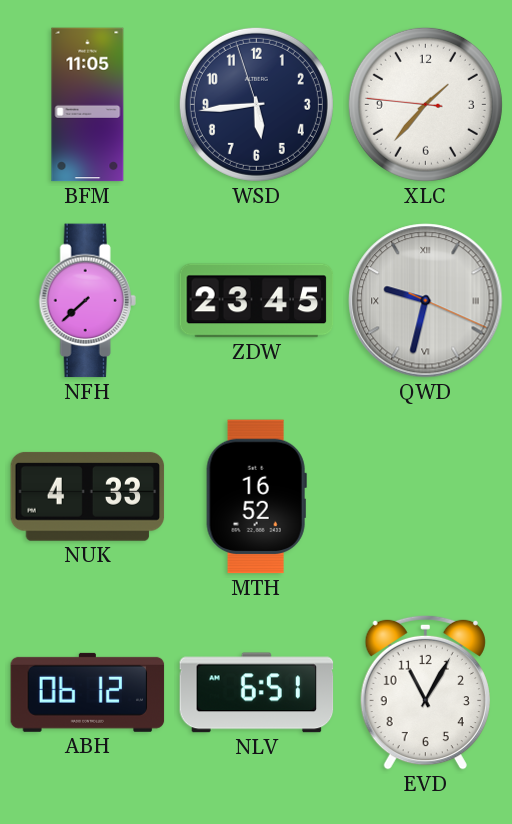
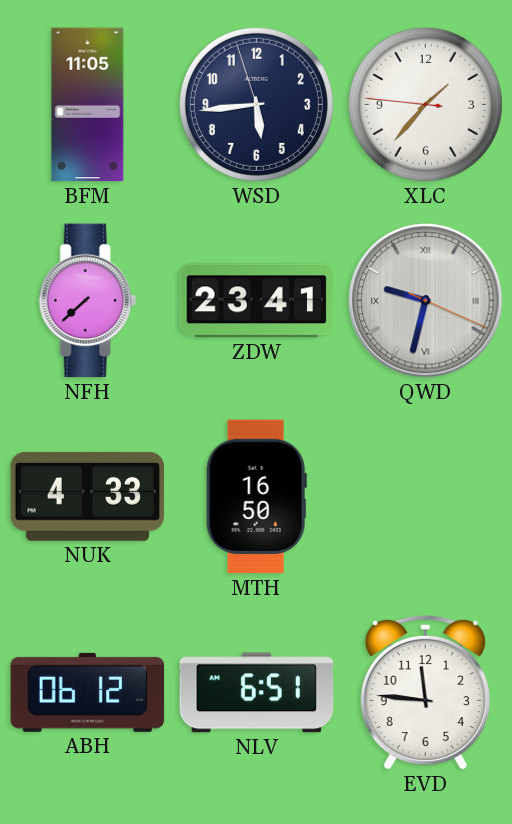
ZDW: 23:45 -> 23:41
MTH: 16:52 -> 16:50
EVD: 11:05 -> 11:46
